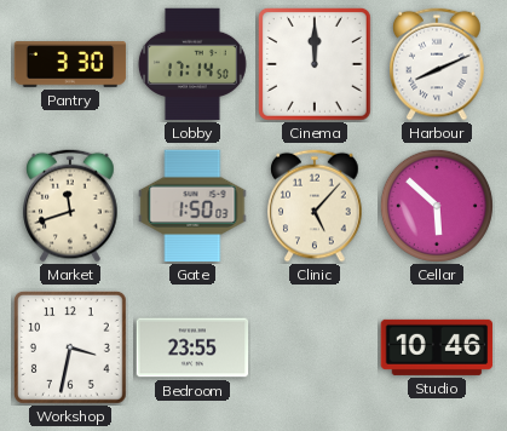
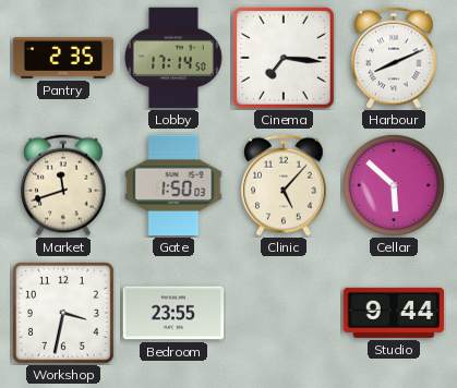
Pantry: 3:30 -> 2:35
Cinema: 12:00 -> 7:16
Studio: 10:46 -> 9:44
